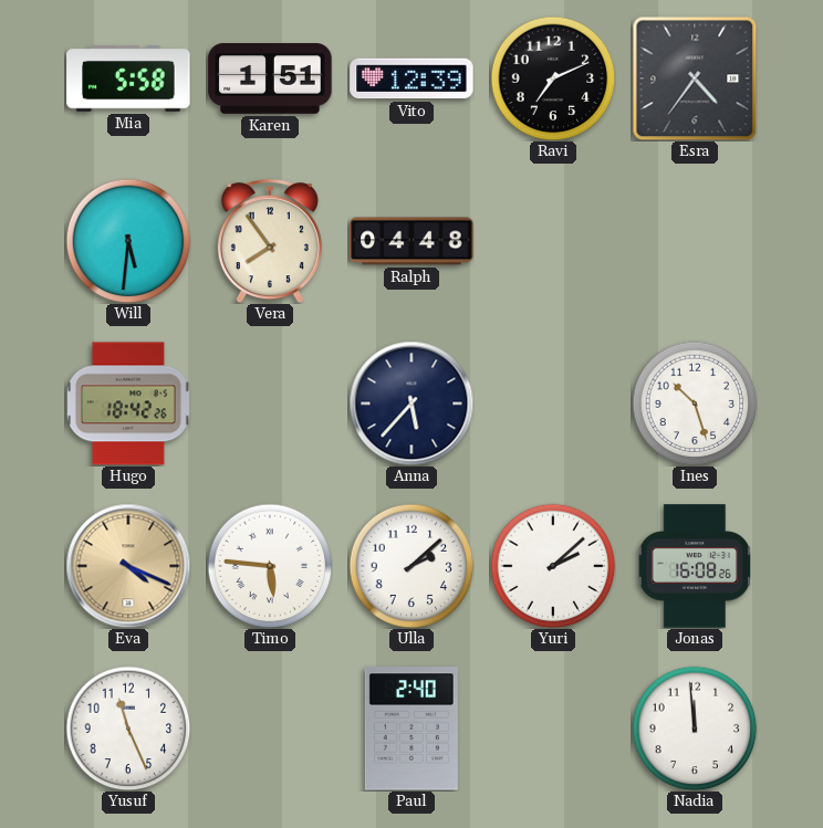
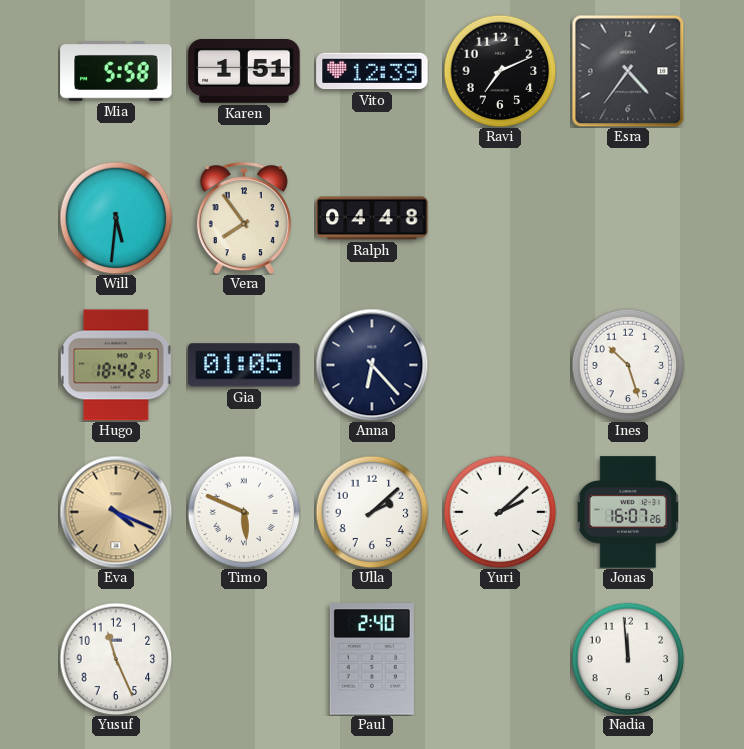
Gia: none -> 01:05
Anna: 5:37 -> 6:23
Timo: 5:46 -> 5:49
Jonas: 16:08 -> 16:07
